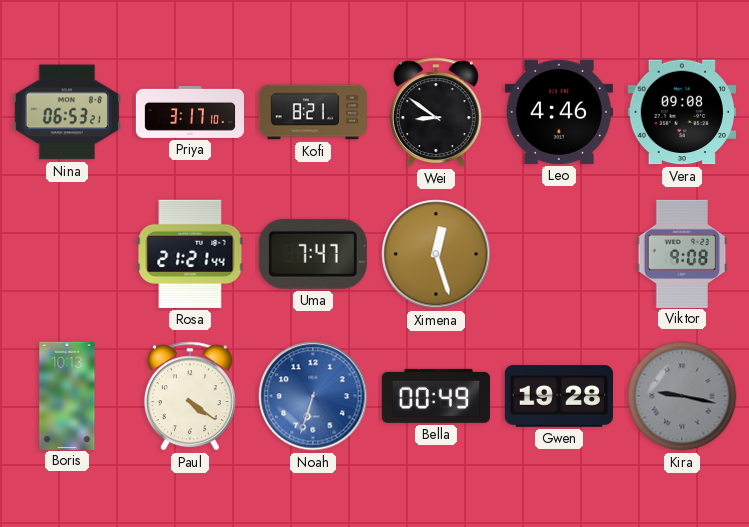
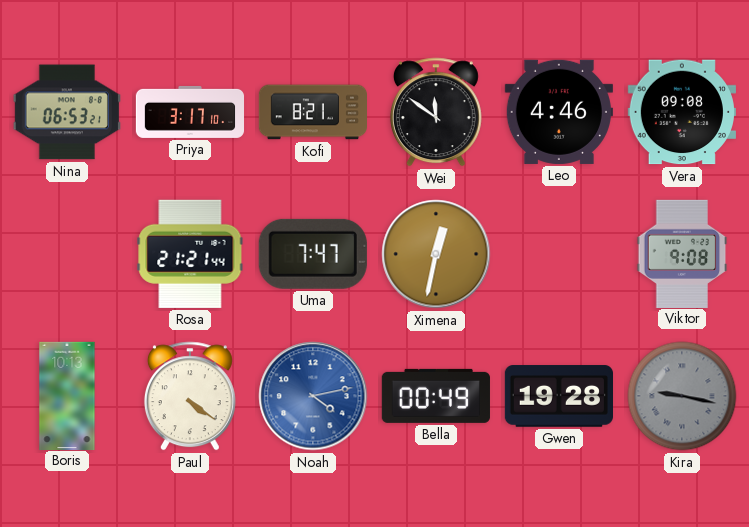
Wei: 8:51 -> 11:51
Ximena: 12:27 -> 12:32
Noah: 6:33 -> 4:13
